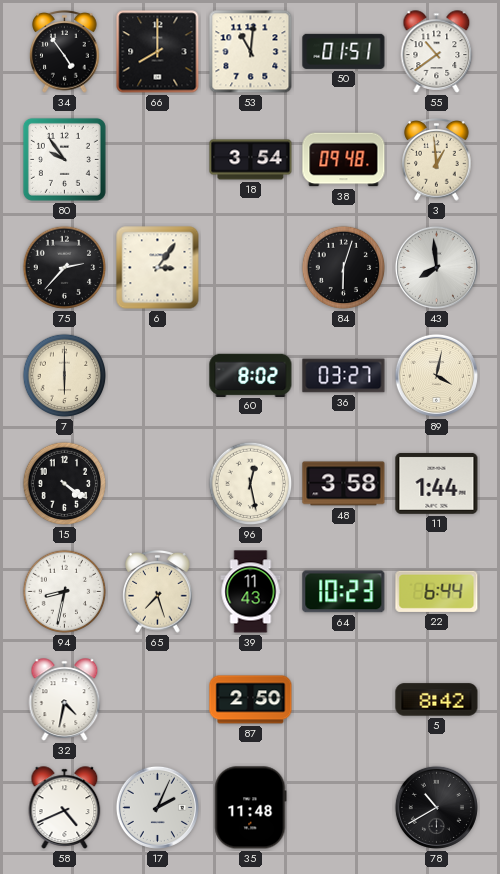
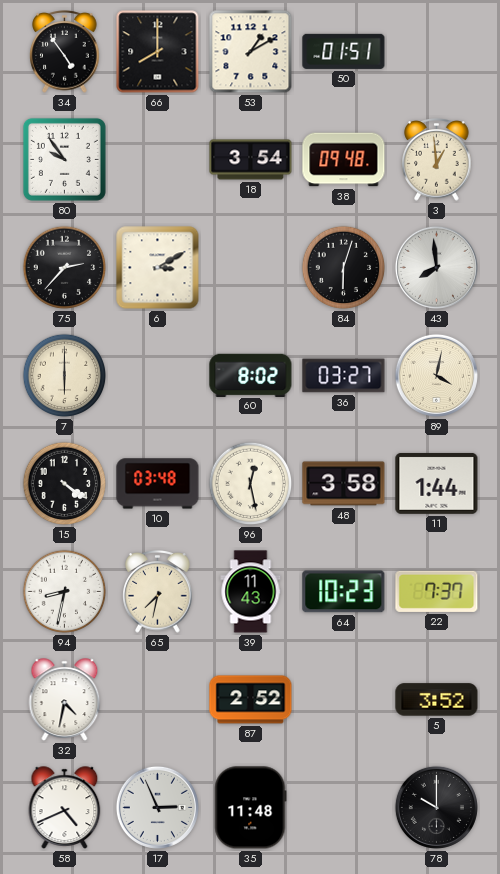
53: 11:01 -> 1:10
55: 10:39 -> none
6: 3:06 -> 3:10
10: none -> 03:48
65: 7:27 -> 7:32
22: 6:44 -> 7:37
87: 2:50 -> 2:52
5: 8:42 -> 3:52
17: 2:04 -> 2:56
78: 10:40 -> 10:00
